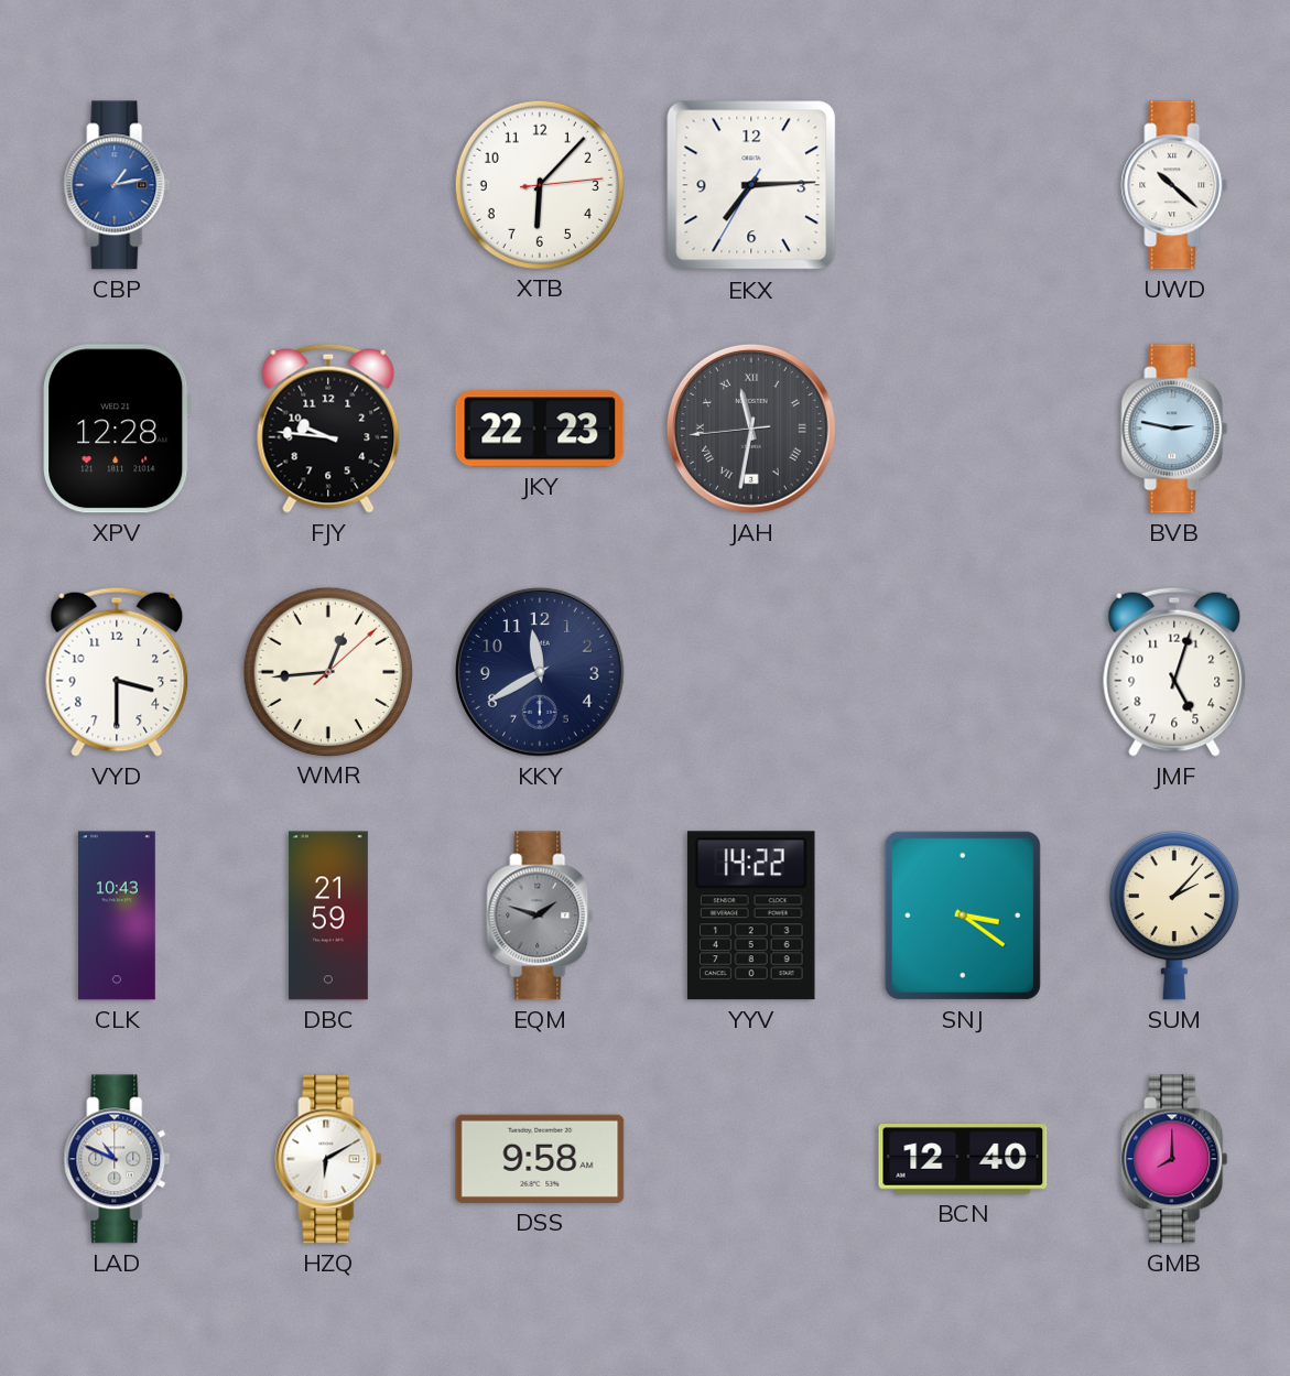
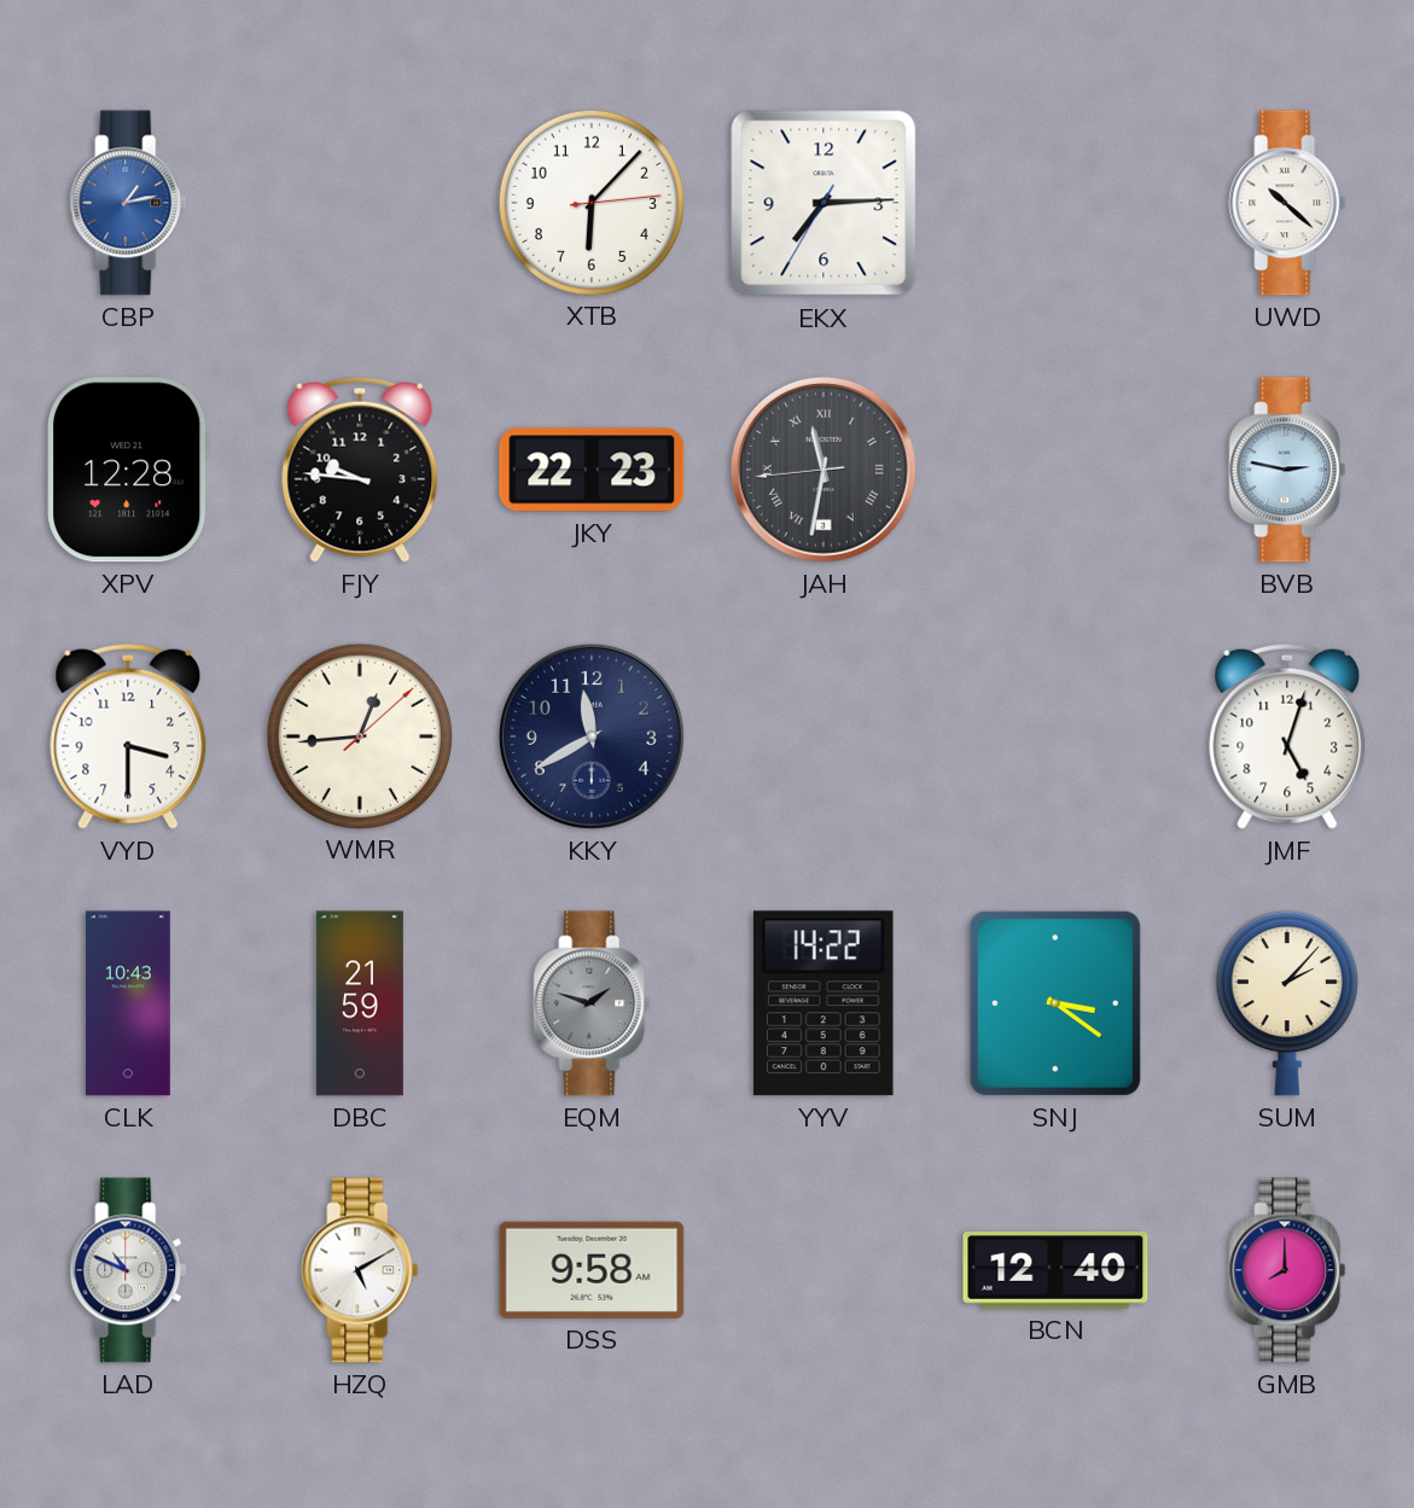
HZQ: 6:10 -> 5:10
